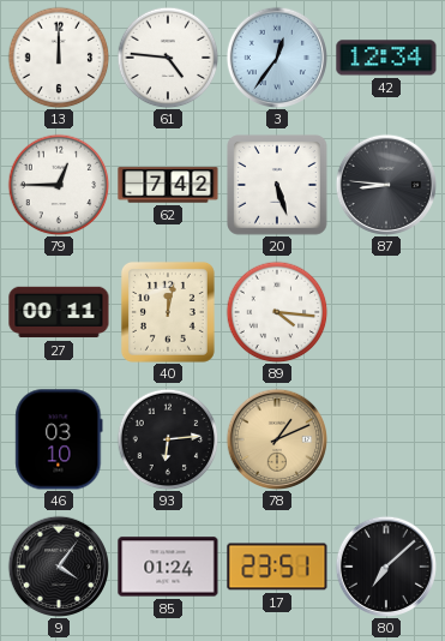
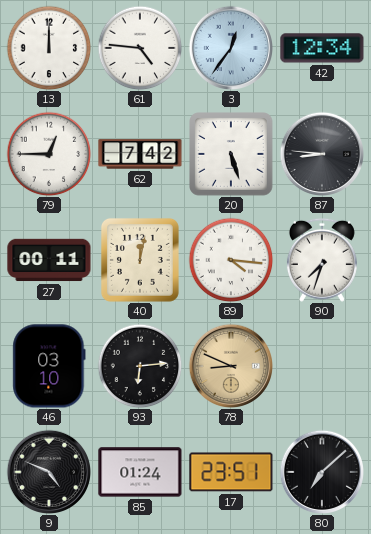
90: none -> 7:33
78: 1:11 -> 8:49
9: 4:06 -> 4:49
